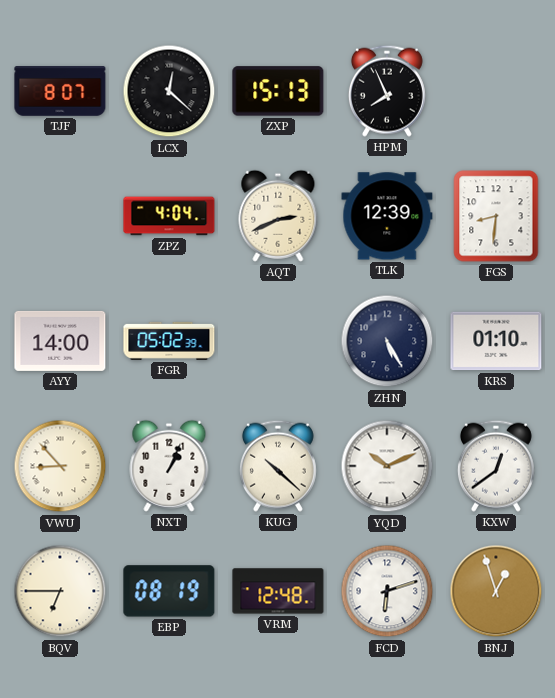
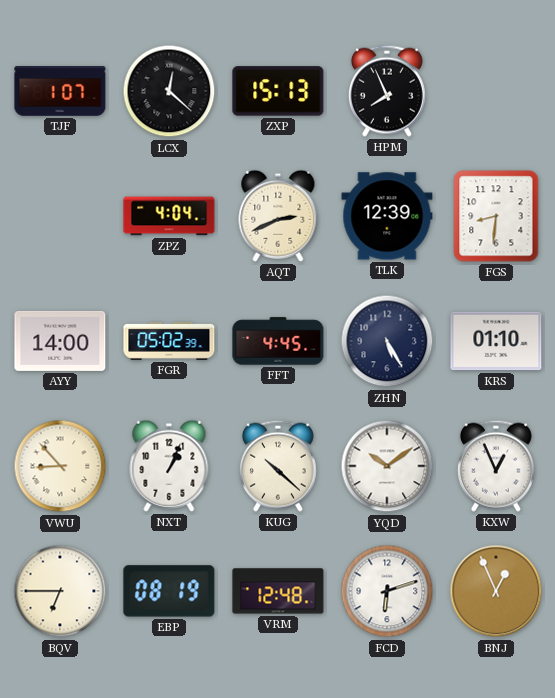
TJF: 8:07 -> 1:07
FFT: none -> 4:45
YQD: 10:11 -> 10:09
KXW: 12:39 -> 12:56
BNJ: 12:57 -> 12:56
